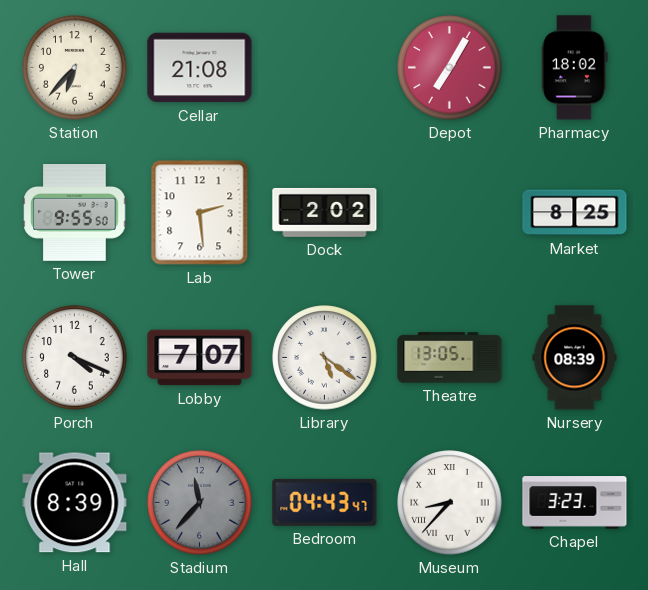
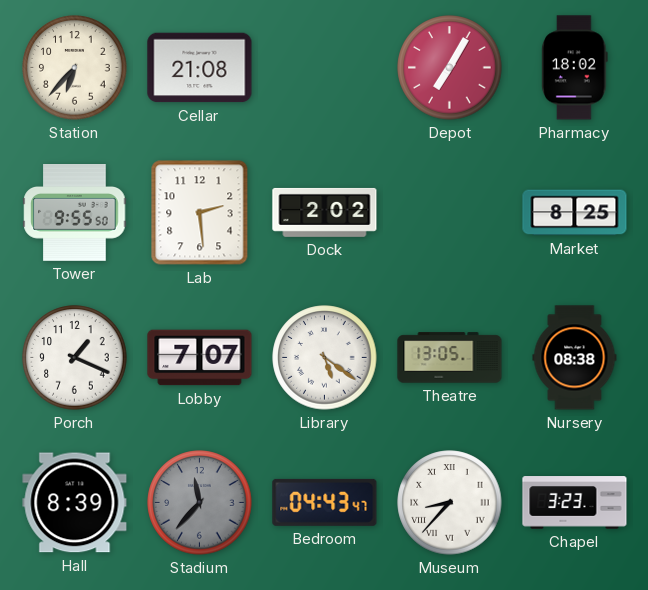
Porch: 4:19 -> 1:19
Nursery: 08:39 -> 08:38
